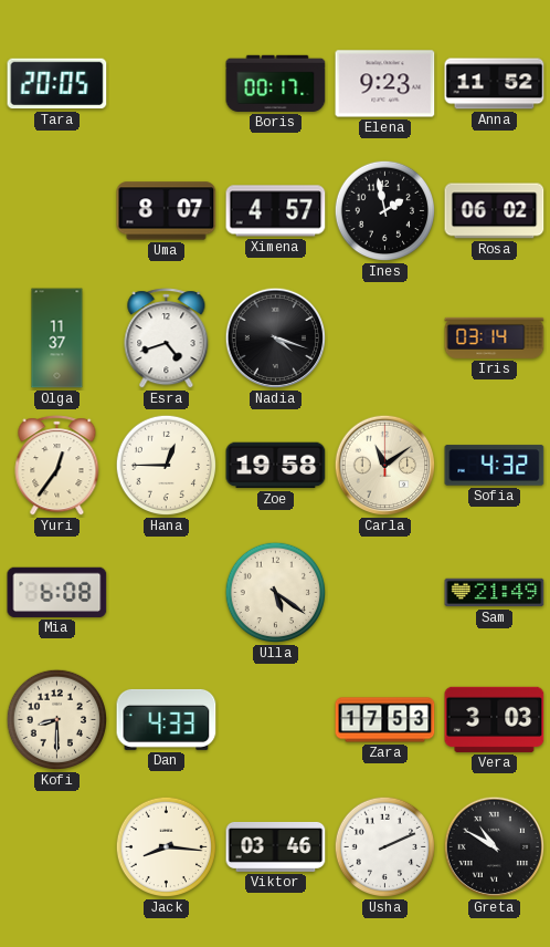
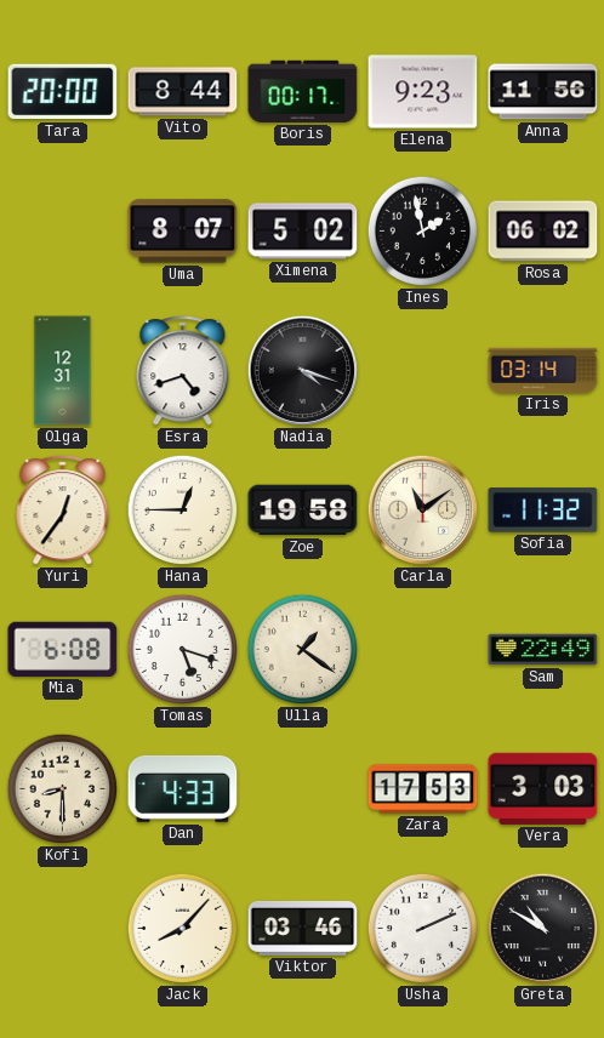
Tara: 20:05 -> 20:00
Vito: none -> 8:44
Anna: 11:52 -> 11:56
Ximena: 4:57 -> 5:02
Olga: 11:37 -> 12:31
Sofia: 4:32 -> 11:32
Tomas: none -> 5:18
Ulla: 5:21 -> 1:21
Sam: 21:49 -> 22:49
Jack: 8:16 -> 8:07
